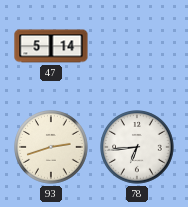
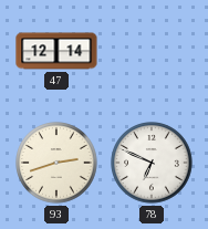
47: 5:14 -> 12:14
78: 6:44 -> 6:49
